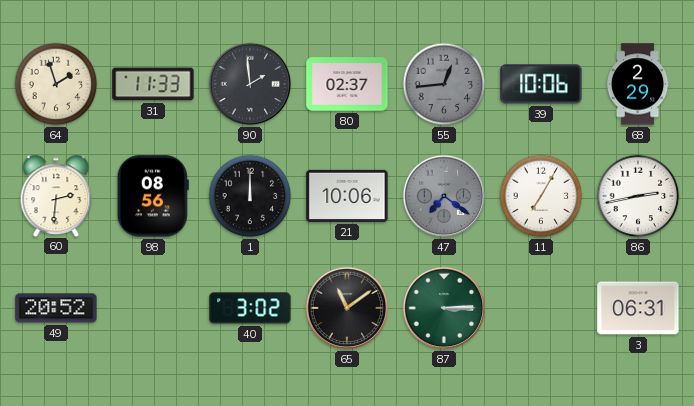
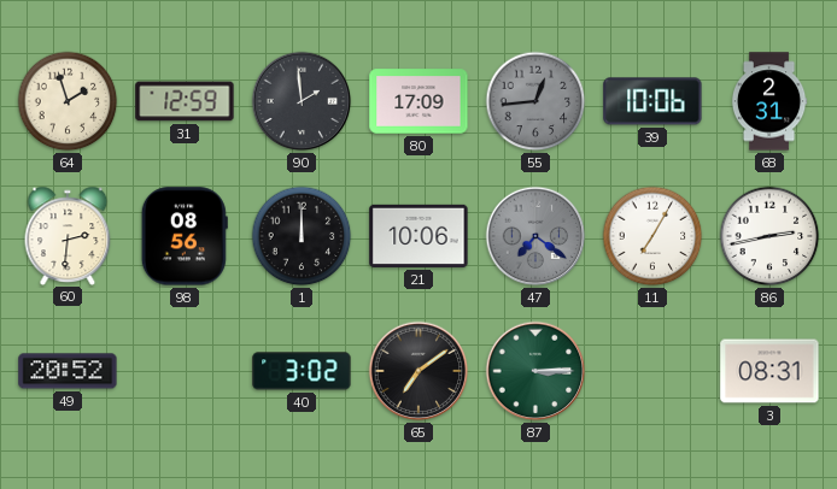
31: 11:33 -> 12:59
80: 02:37 -> 17:09
68: 2:29 -> 2:31
65: 11:09 -> 7:09
3: 06:31 -> 08:31
